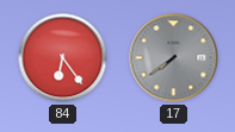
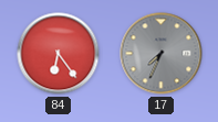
17: 7:39 -> 7:34
